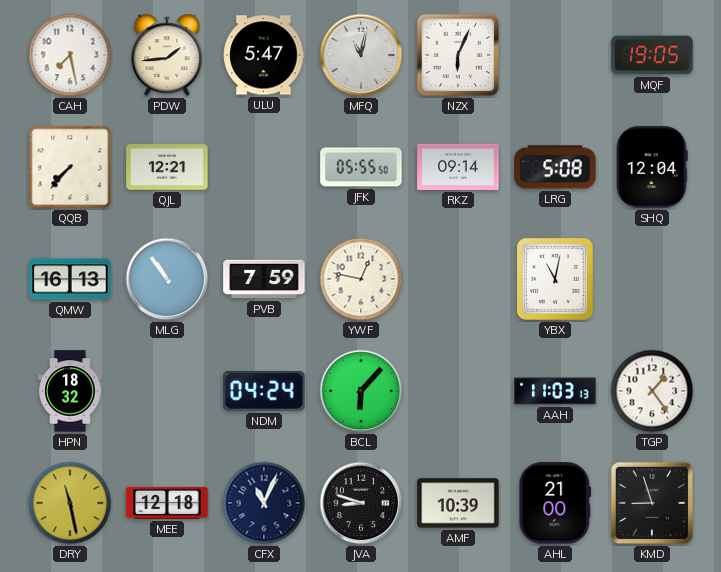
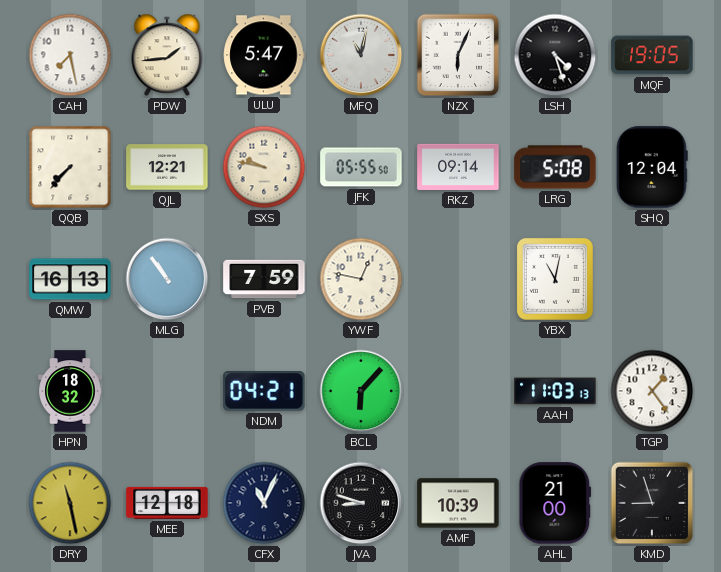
LSH: none -> 4:27
SXS: none -> 9:47
NDM: 04:24 -> 04:21
